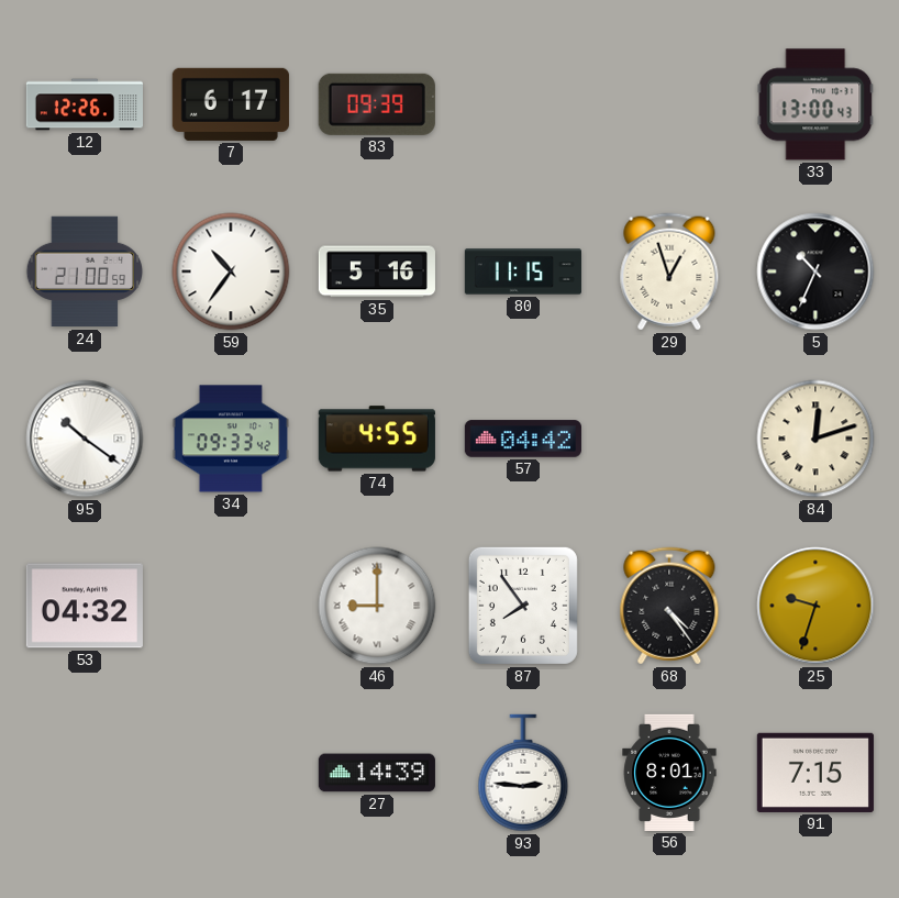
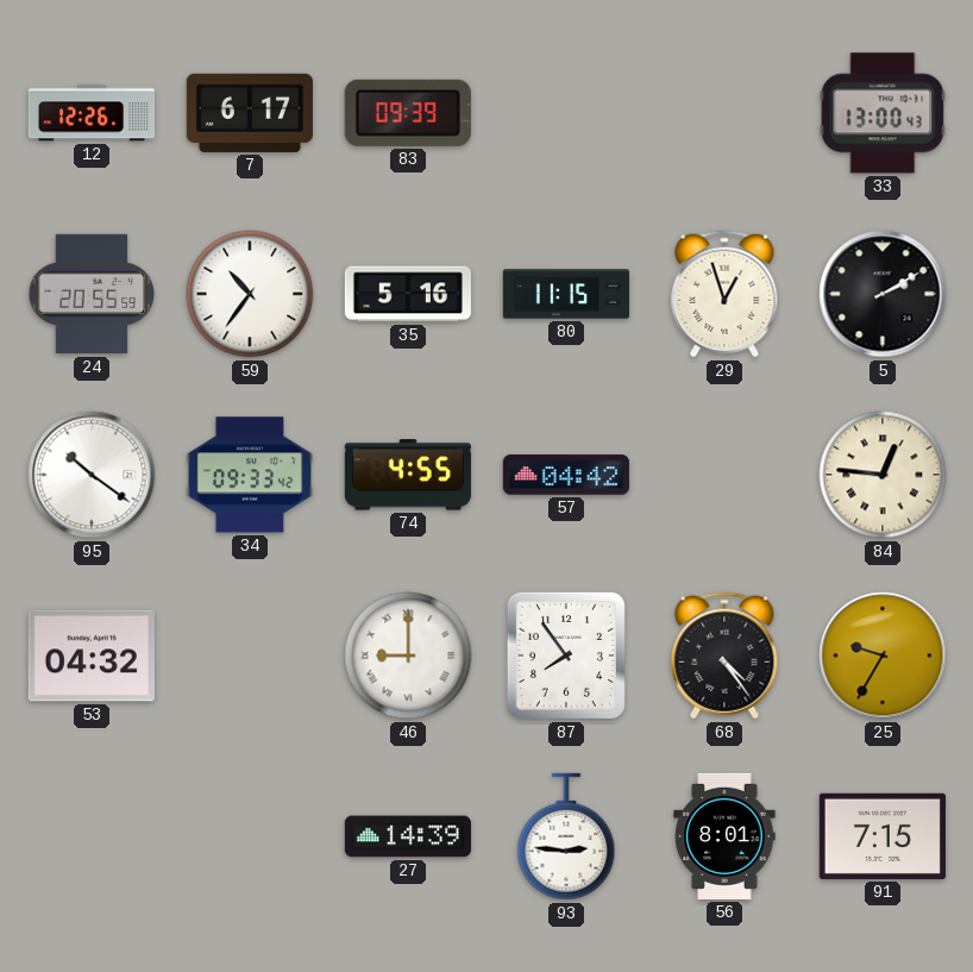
24: 21:00 -> 20:55
5: 10:34 -> 2:10
84: 12:12 -> 12:46
25: 9:33 -> 9:35
